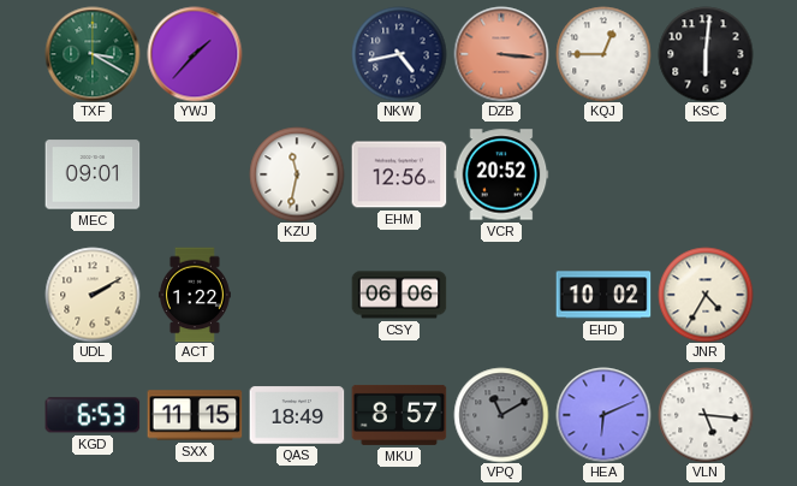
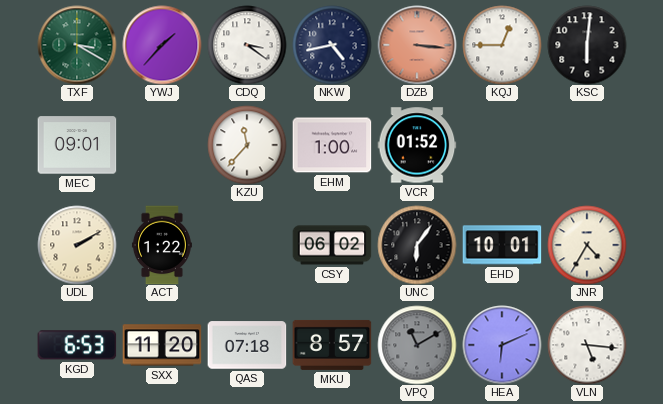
CDQ: none -> 3:21
KZU: 11:32 -> 11:37
EHM: 12:56 -> 1:00
VCR: 20:52 -> 01:52
CSY: 06:06 -> 06:02
UNC: none -> 6:06
EHD: 10:02 -> 10:01
SXX: 11:15 -> 11:20
QAS: 18:49 -> 07:18
